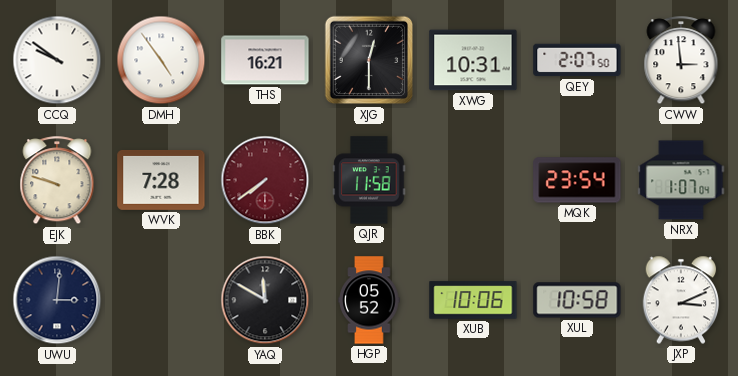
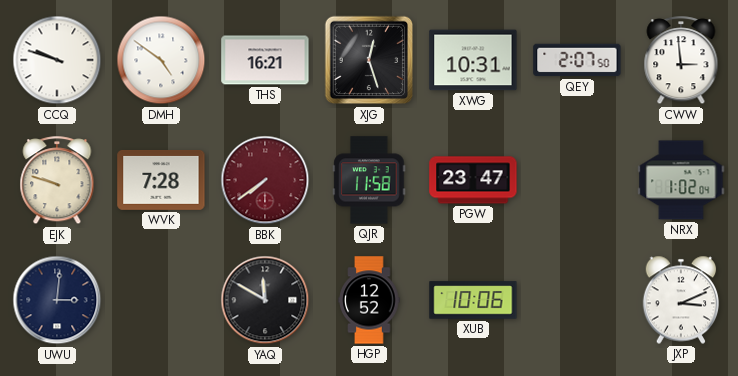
CCQ: 9:51 -> 9:48
DMH: 4:54 -> 4:51
XJG: 12:30 -> 12:27
PGW: none -> 23:47
MQK: 23:54 -> none
NRX: 1:07 -> 1:02
HGP: 05:52 -> 12:52
XUL: 10:58 -> none
